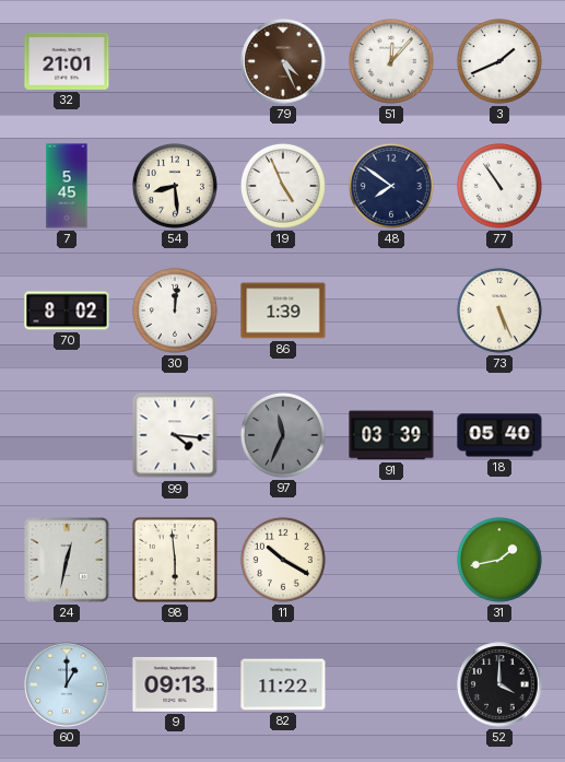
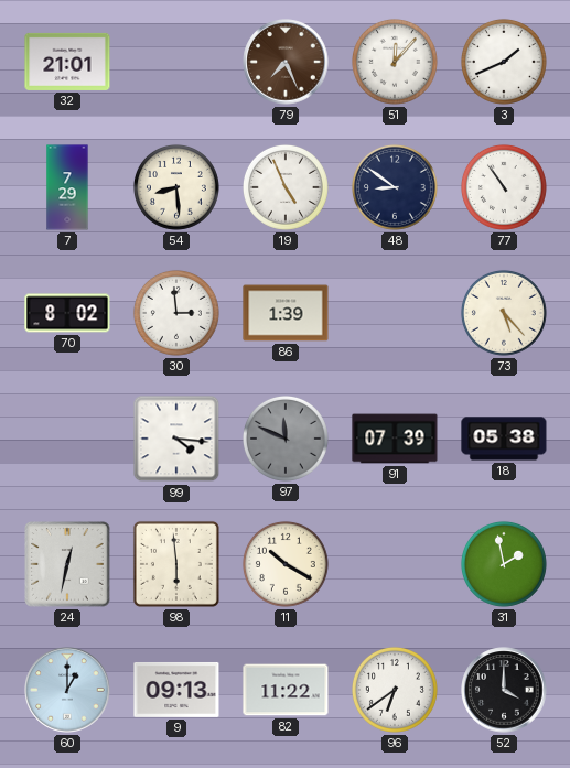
79: 4:26 -> 7:26
7: 5:45 -> 7:29
48: 7:51 -> 8:51
30: 12:01 -> 2:59
73: 5:26 -> 5:23
97: 11:34 -> 11:49
91: 03:39 -> 07:39
18: 05:40 -> 05:38
31: 1:43 -> 1:58
96: none -> 6:39
